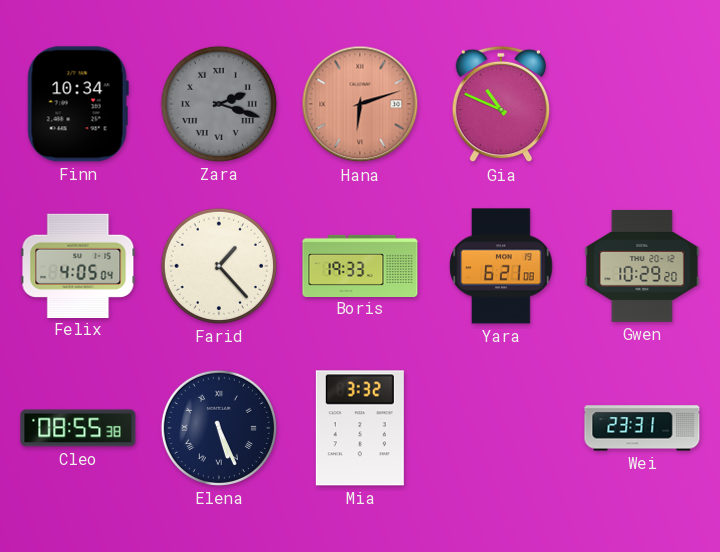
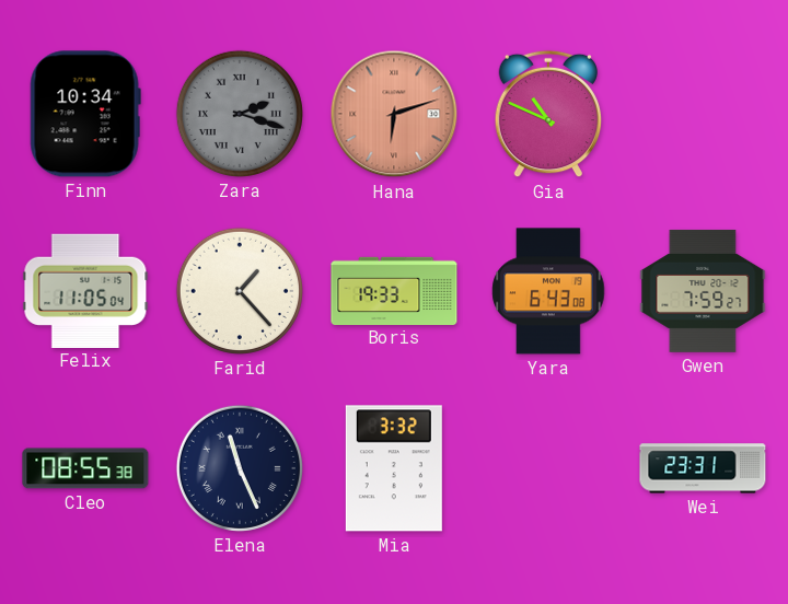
Felix: 4:05 -> 11:05
Yara: 6:21 -> 6:43
Gwen: 10:29 -> 7:59
Elena: 5:26 -> 11:26
